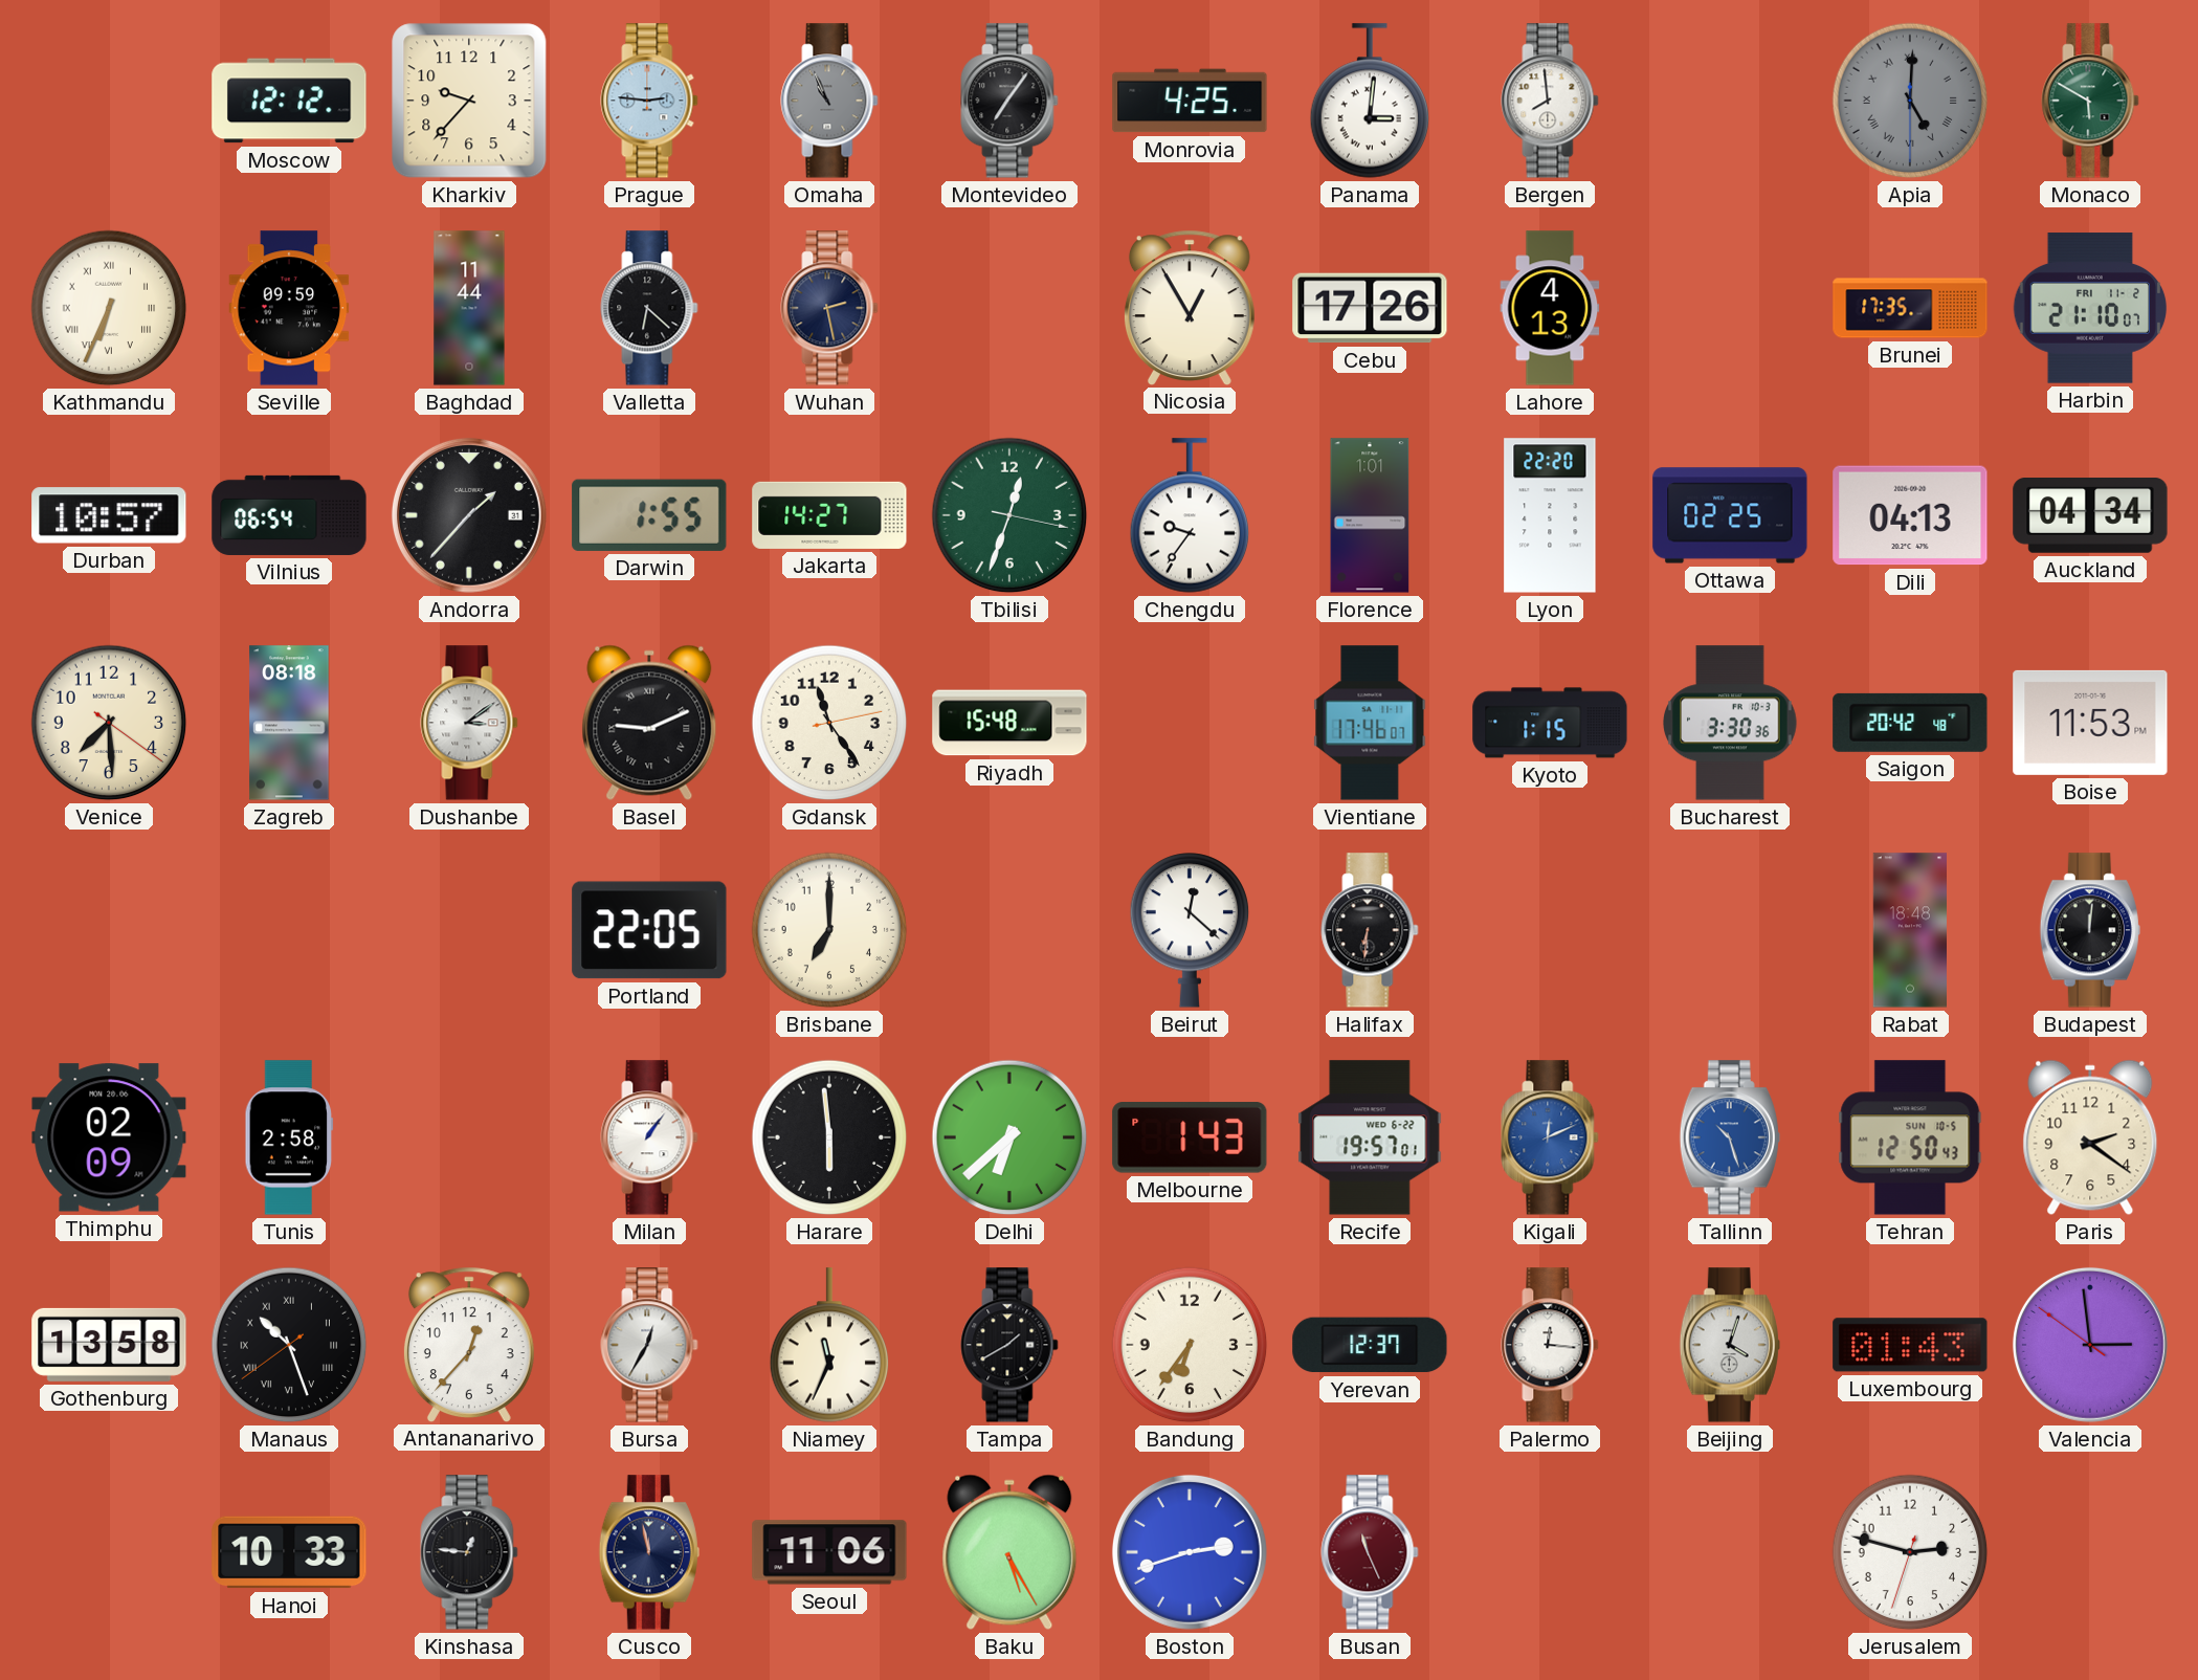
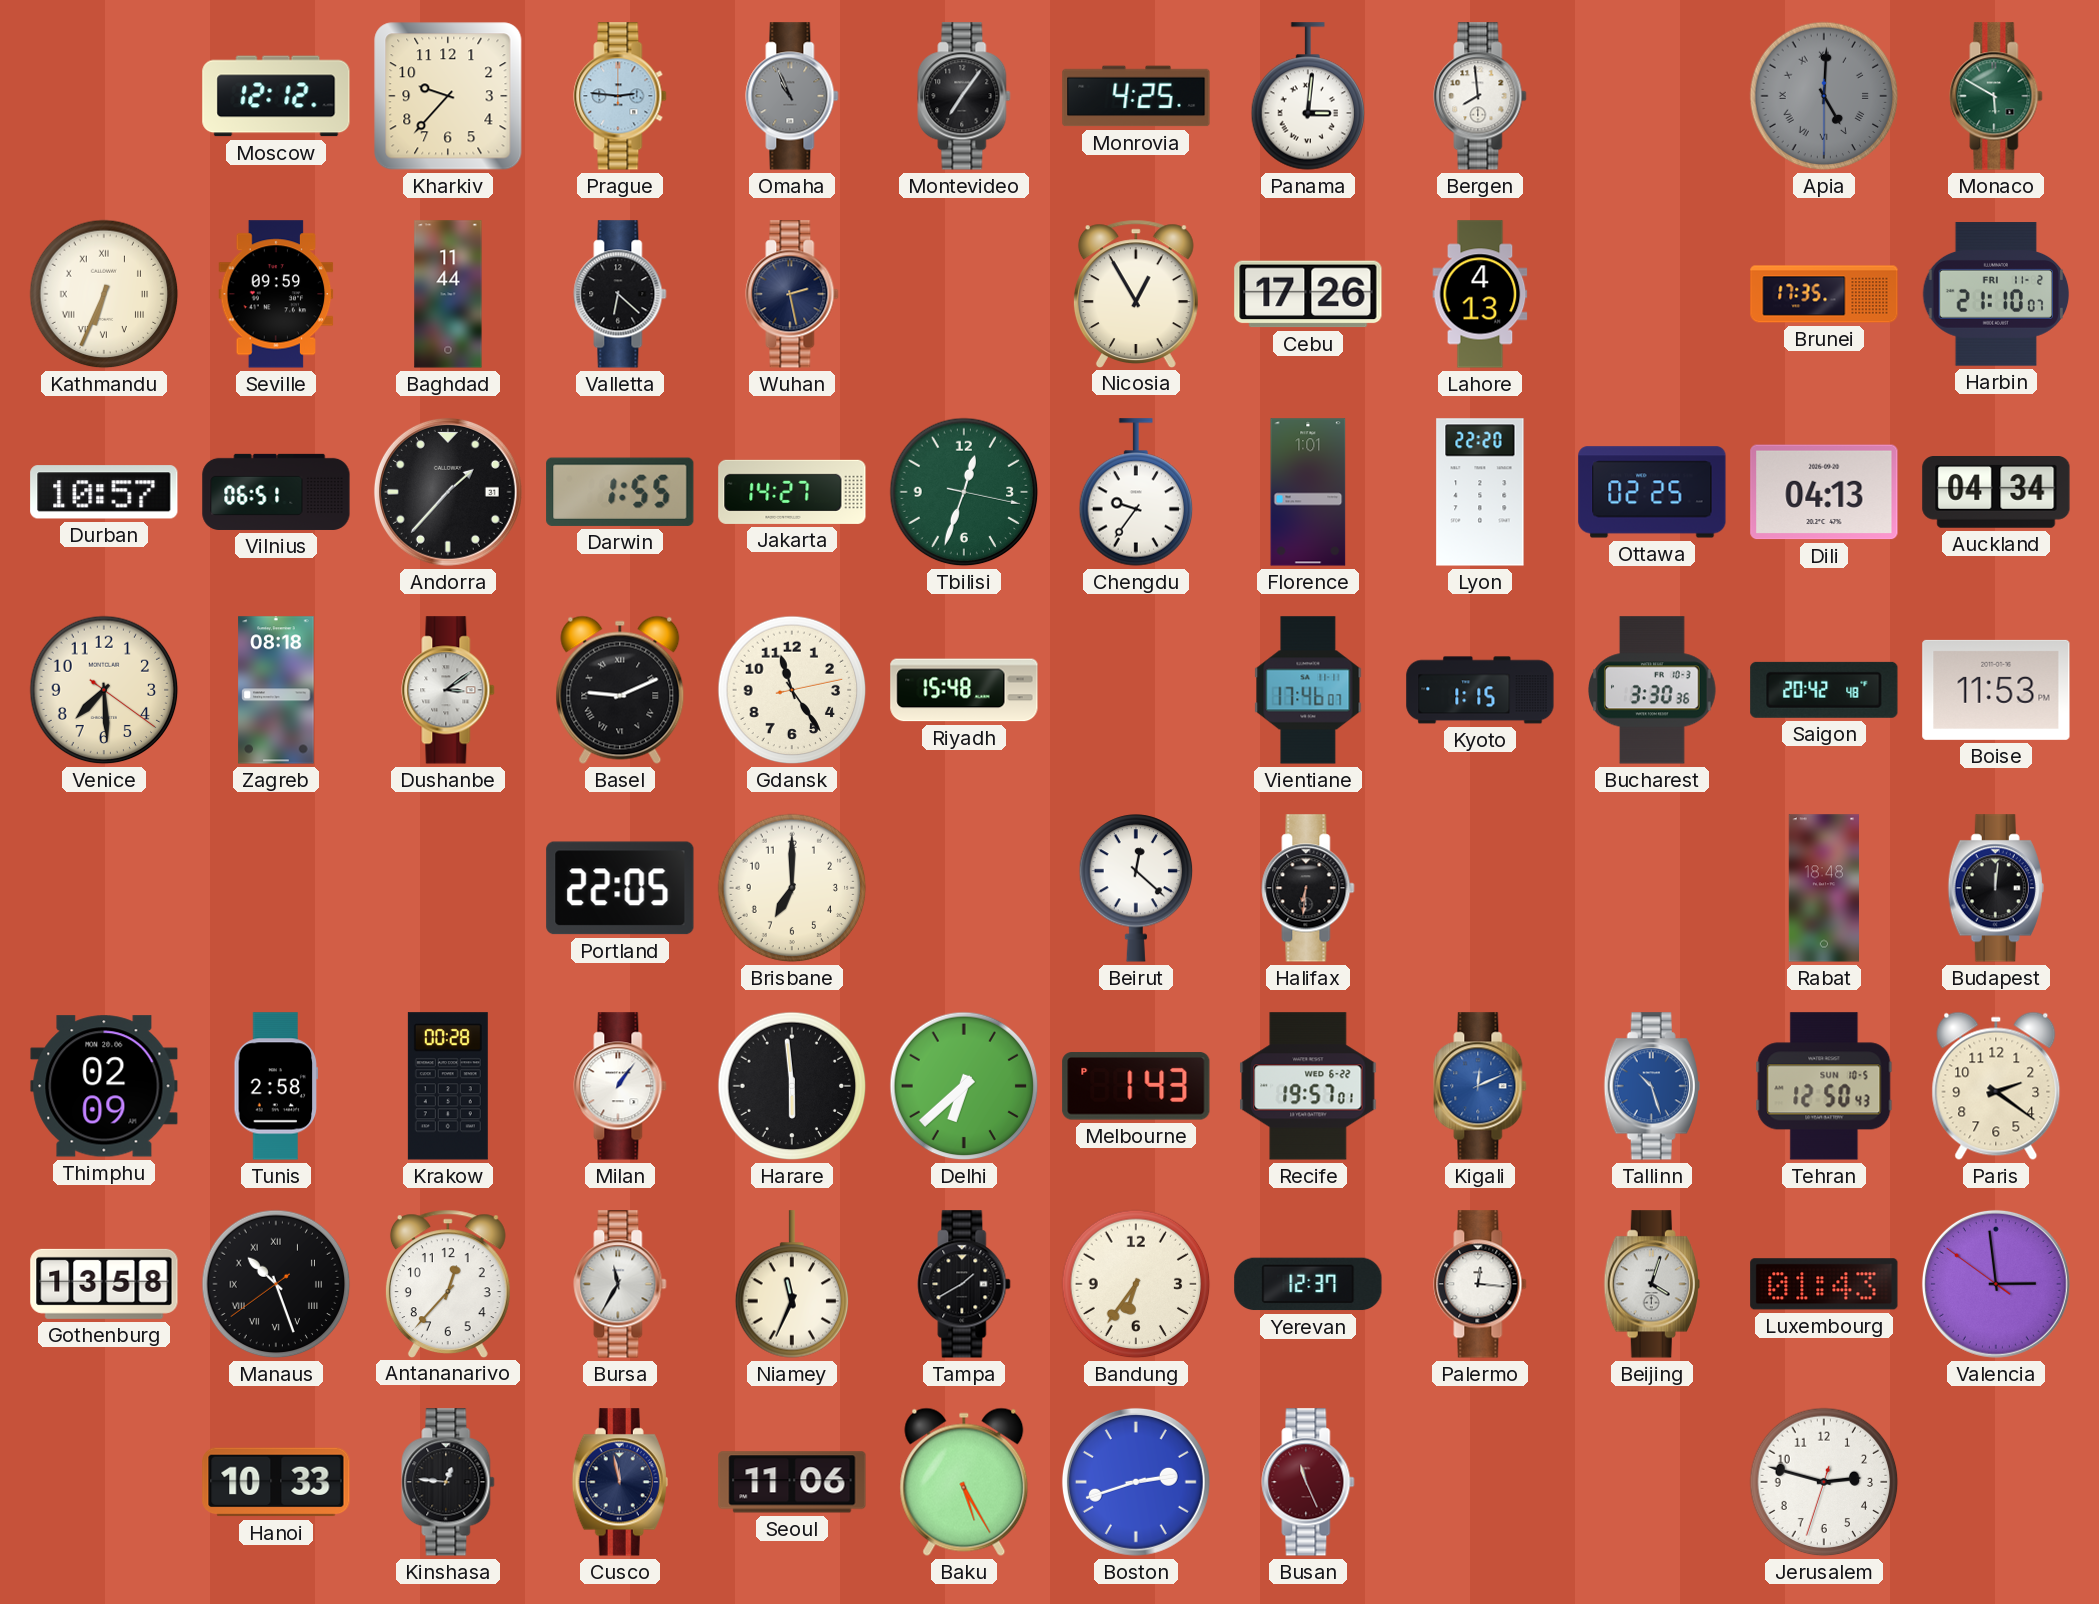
Vilnius: 06:54 -> 06:51
Krakow: none -> 00:28
Bursa: 12:35 -> 11:35
